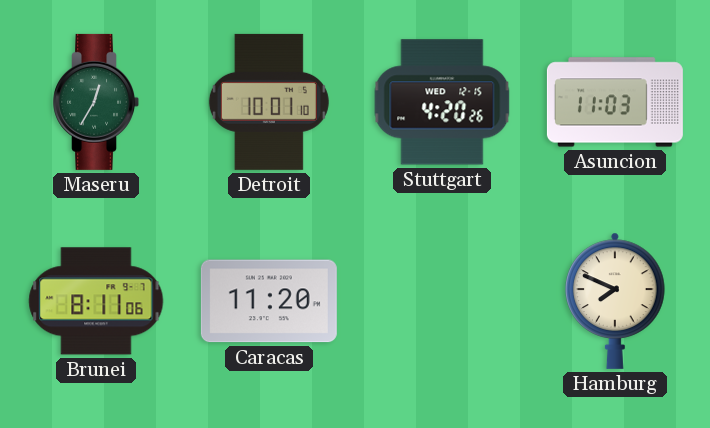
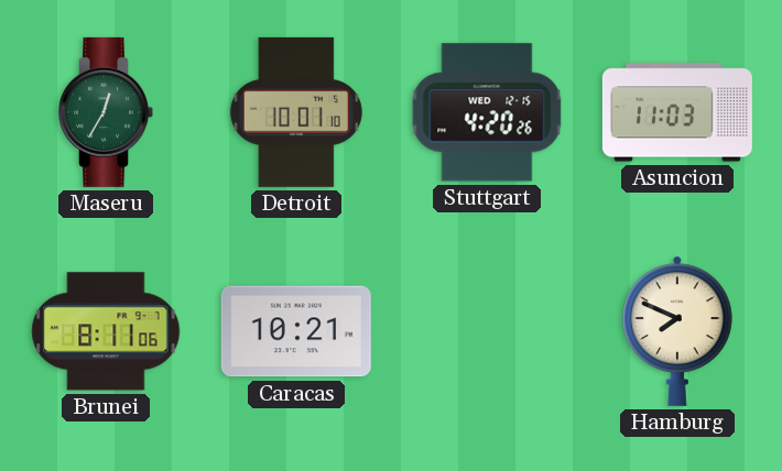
Caracas: 11:20 -> 10:21
